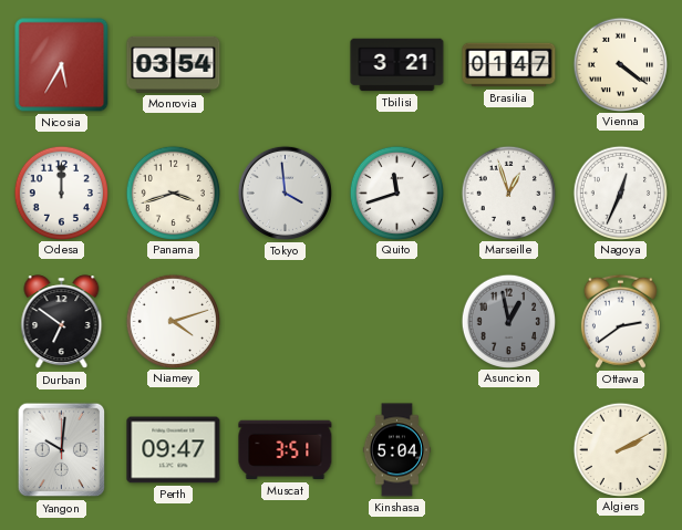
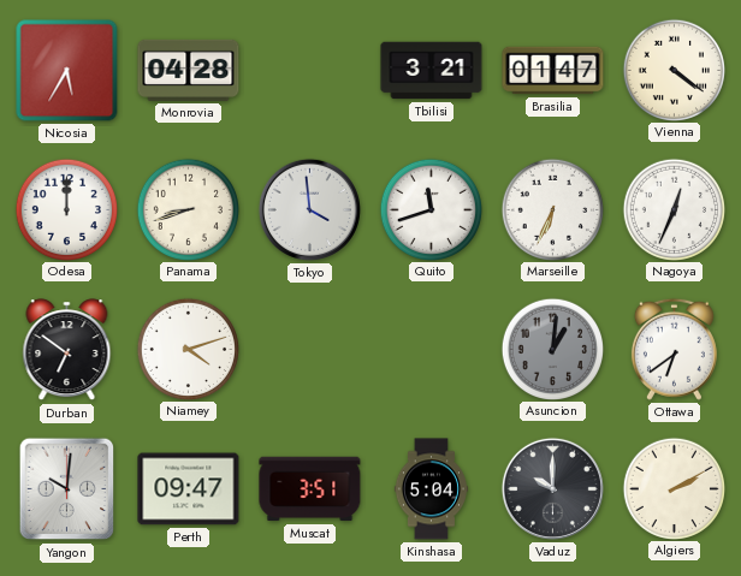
Monrovia: 03:54 -> 04:28
Panama: 3:42 -> 8:42
Marseille: 12:57 -> 6:34
Asuncion: 12:58 -> 1:01
Ottawa: 2:39 -> 6:39
Vaduz: none -> 10:00
